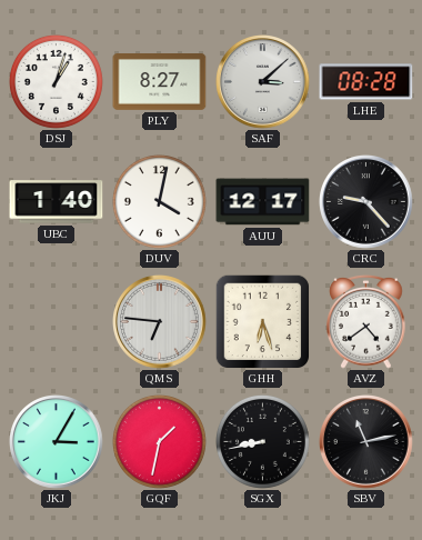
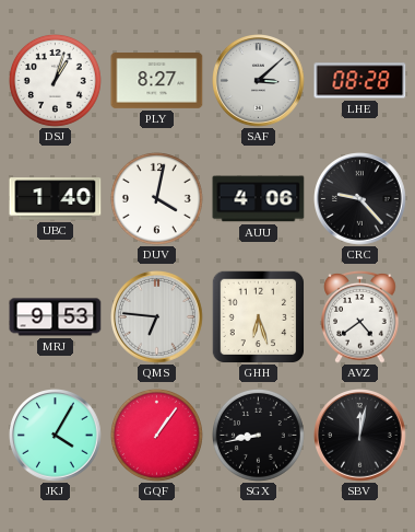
AUU: 12:17 -> 4:06
MRJ: none -> 9:53
JKJ: 3:05 -> 4:05
GQF: 1:32 -> 1:06
SBV: 11:13 -> 12:02
